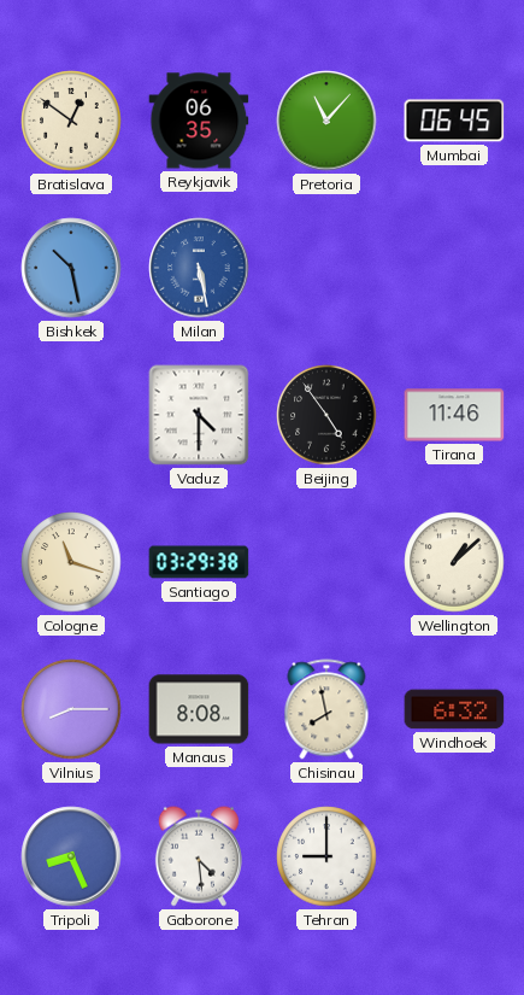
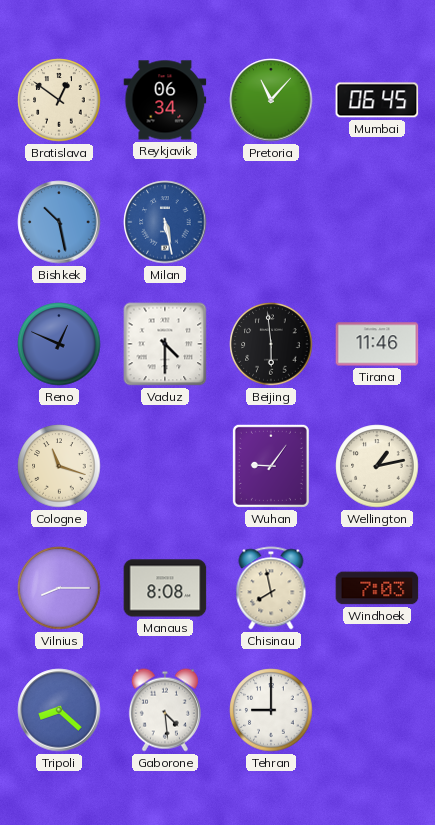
Reykjavik: 06:35 -> 06:34
Reno: none -> 12:49
Beijing: 4:54 -> 5:59
Santiago: 03:29 -> none
Wuhan: none -> 9:06
Wellington: 1:08 -> 1:13
Windhoek: 6:32 -> 7:03
Tripoli: 8:26 -> 8:22
